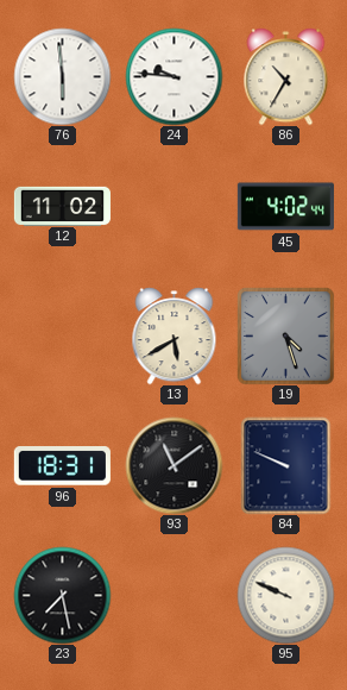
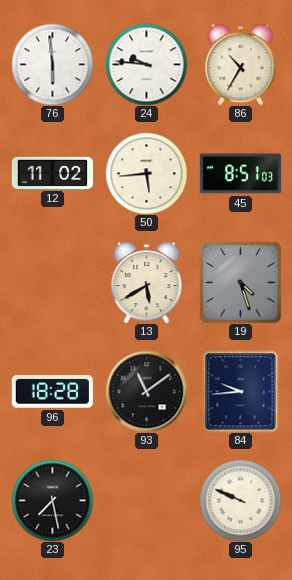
50: none -> 5:44
45: 4:02 -> 8:51
96: 18:31 -> 18:28
84: 9:49 -> 9:44
